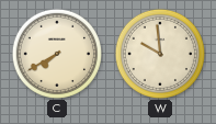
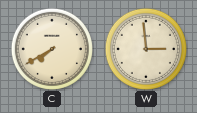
W: 9:59 -> 2:59
